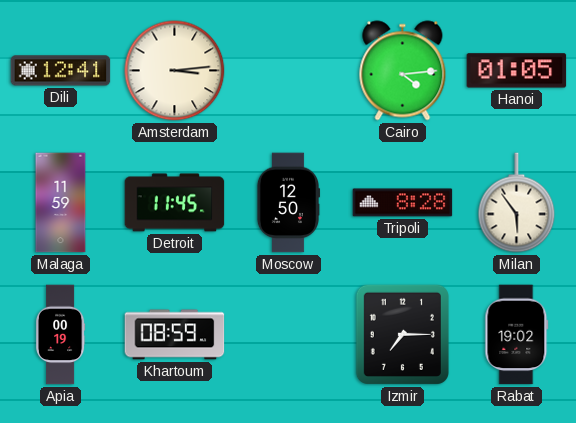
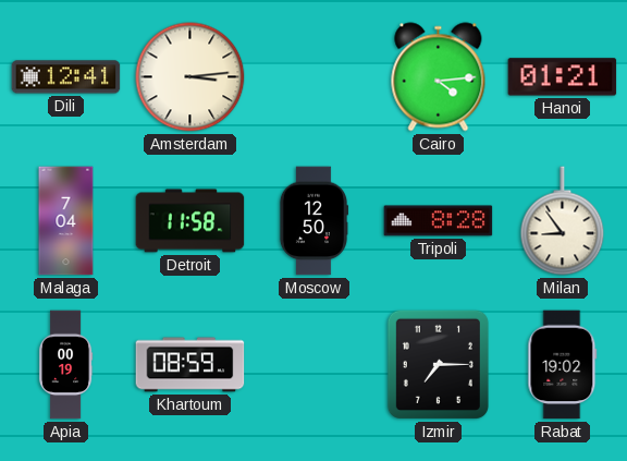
Hanoi: 01:05 -> 01:21
Malaga: 11:59 -> 7:04
Detroit: 11:45 -> 11:58
Milan: 5:54 -> 8:54
